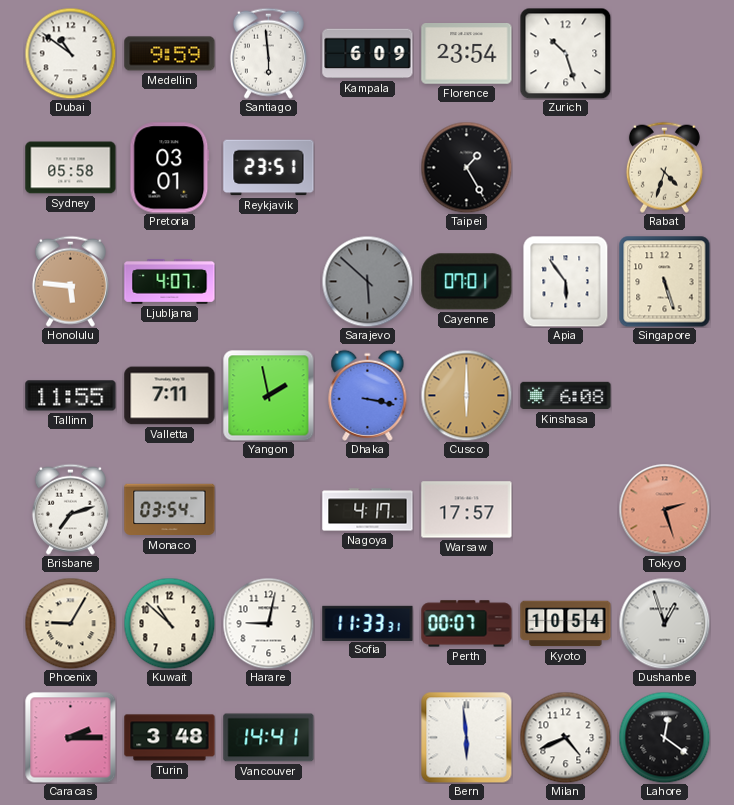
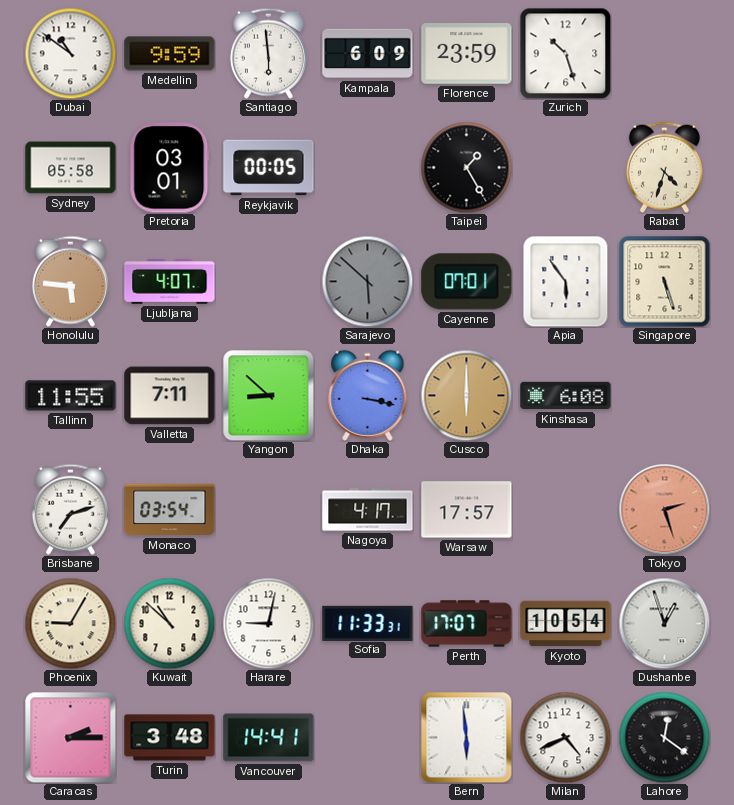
Florence: 23:54 -> 23:59
Reykjavik: 23:51 -> 00:05
Yangon: 1:58 -> 8:52
Perth: 00:07 -> 17:07
